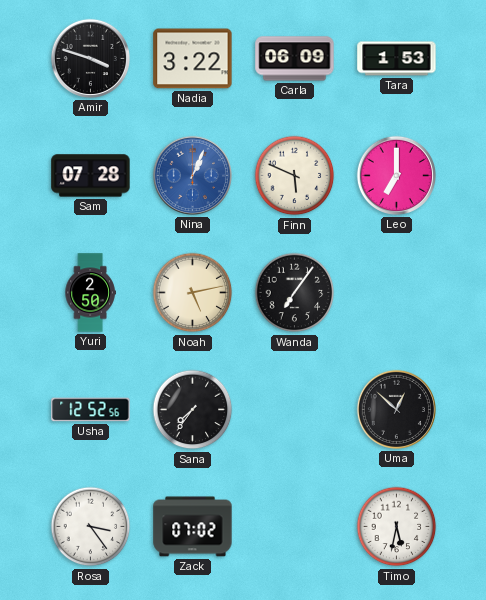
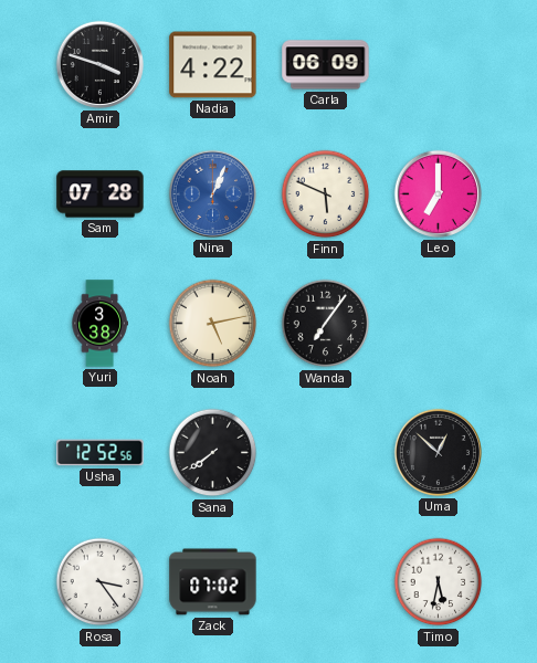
Nadia: 3:22 -> 4:22
Tara: 1:53 -> none
Yuri: 2:50 -> 3:38
Sana: 7:36 -> 7:39
